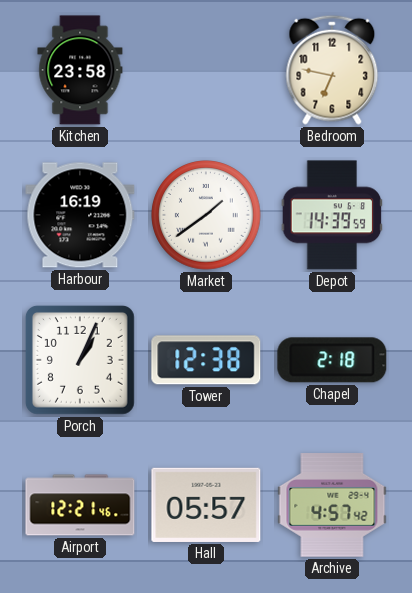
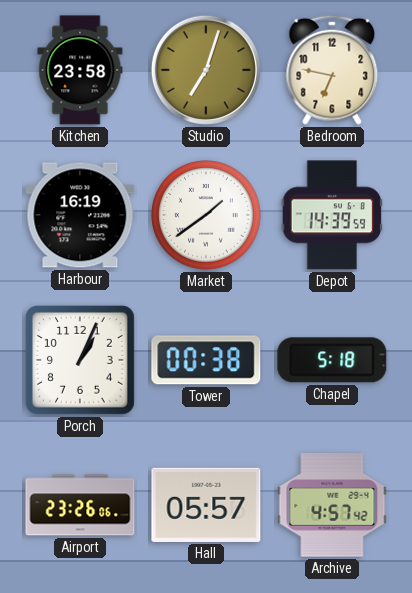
Studio: none -> 7:03
Tower: 12:38 -> 00:38
Chapel: 2:18 -> 5:18
Airport: 12:21 -> 23:26
